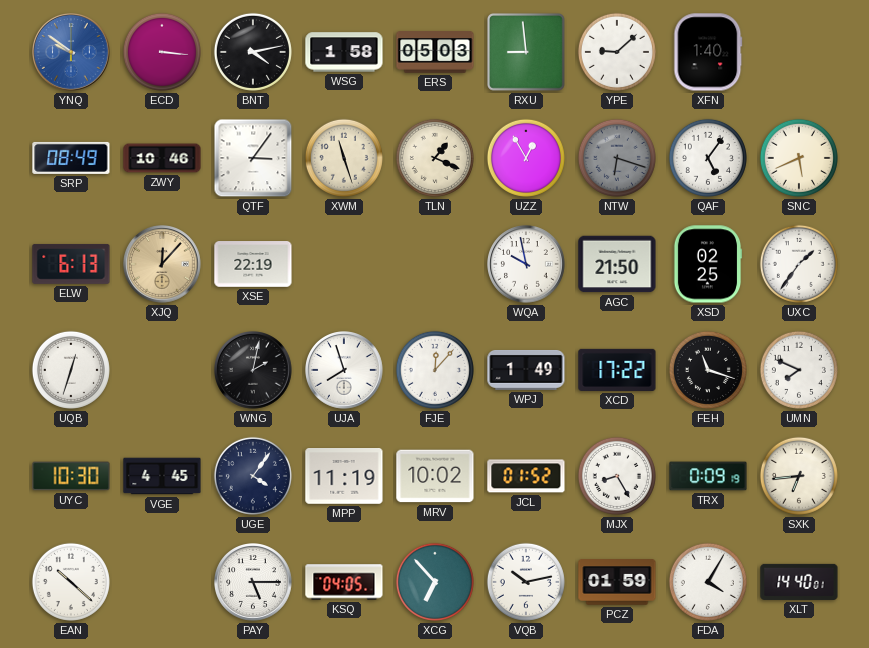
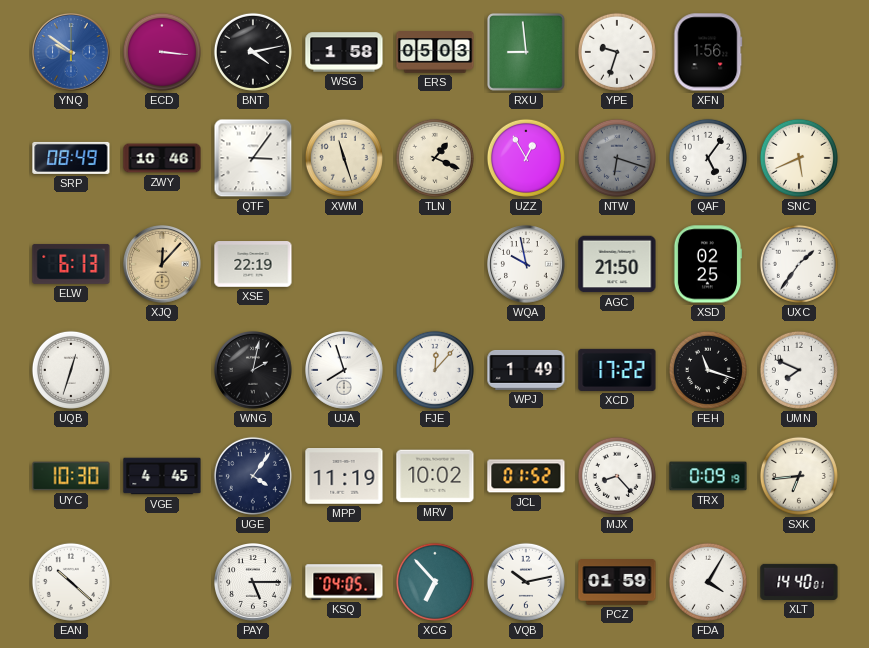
YPE: 9:08 -> 9:33
XFN: 1:40 -> 1:56
MJX: 8:25 -> 8:23
